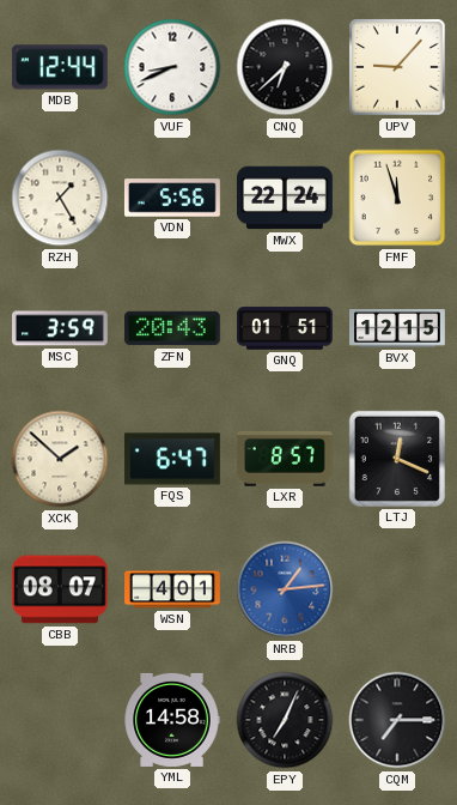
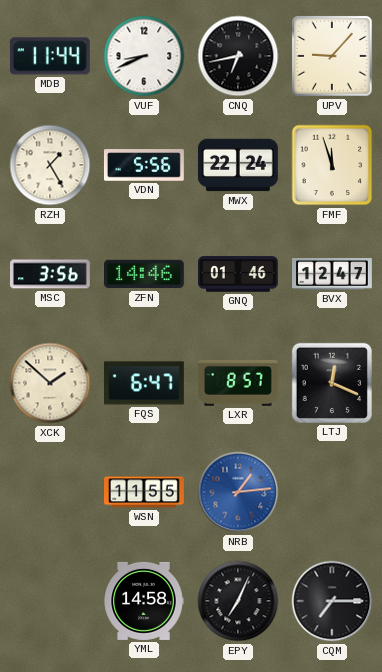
MDB: 12:44 -> 11:44
CNQ: 6:38 -> 6:43
MSC: 3:59 -> 3:56
ZFN: 20:43 -> 14:46
GNQ: 01:51 -> 01:46
BVX: 12:15 -> 12:47
CBB: 08:07 -> none
WSN: 4:01 -> 11:55
